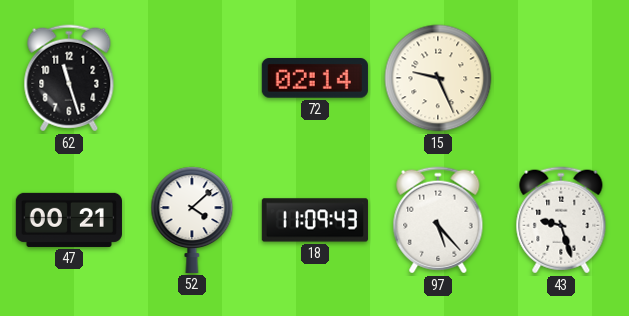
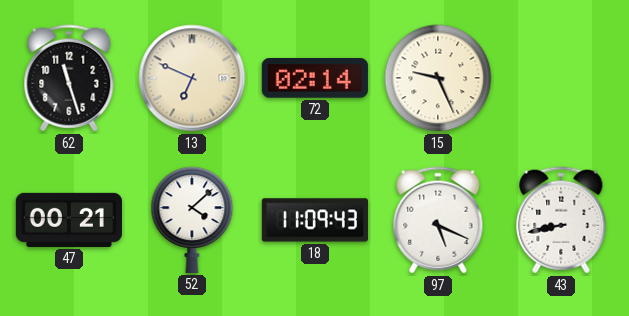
13: none -> 6:49
97: 5:23 -> 5:19
43: 9:27 -> 8:43
